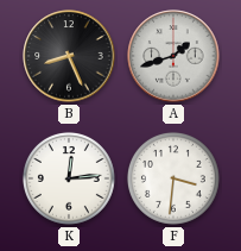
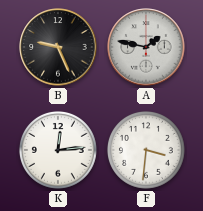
B: 8:26 -> 9:26
A: 1:42 -> 1:47
